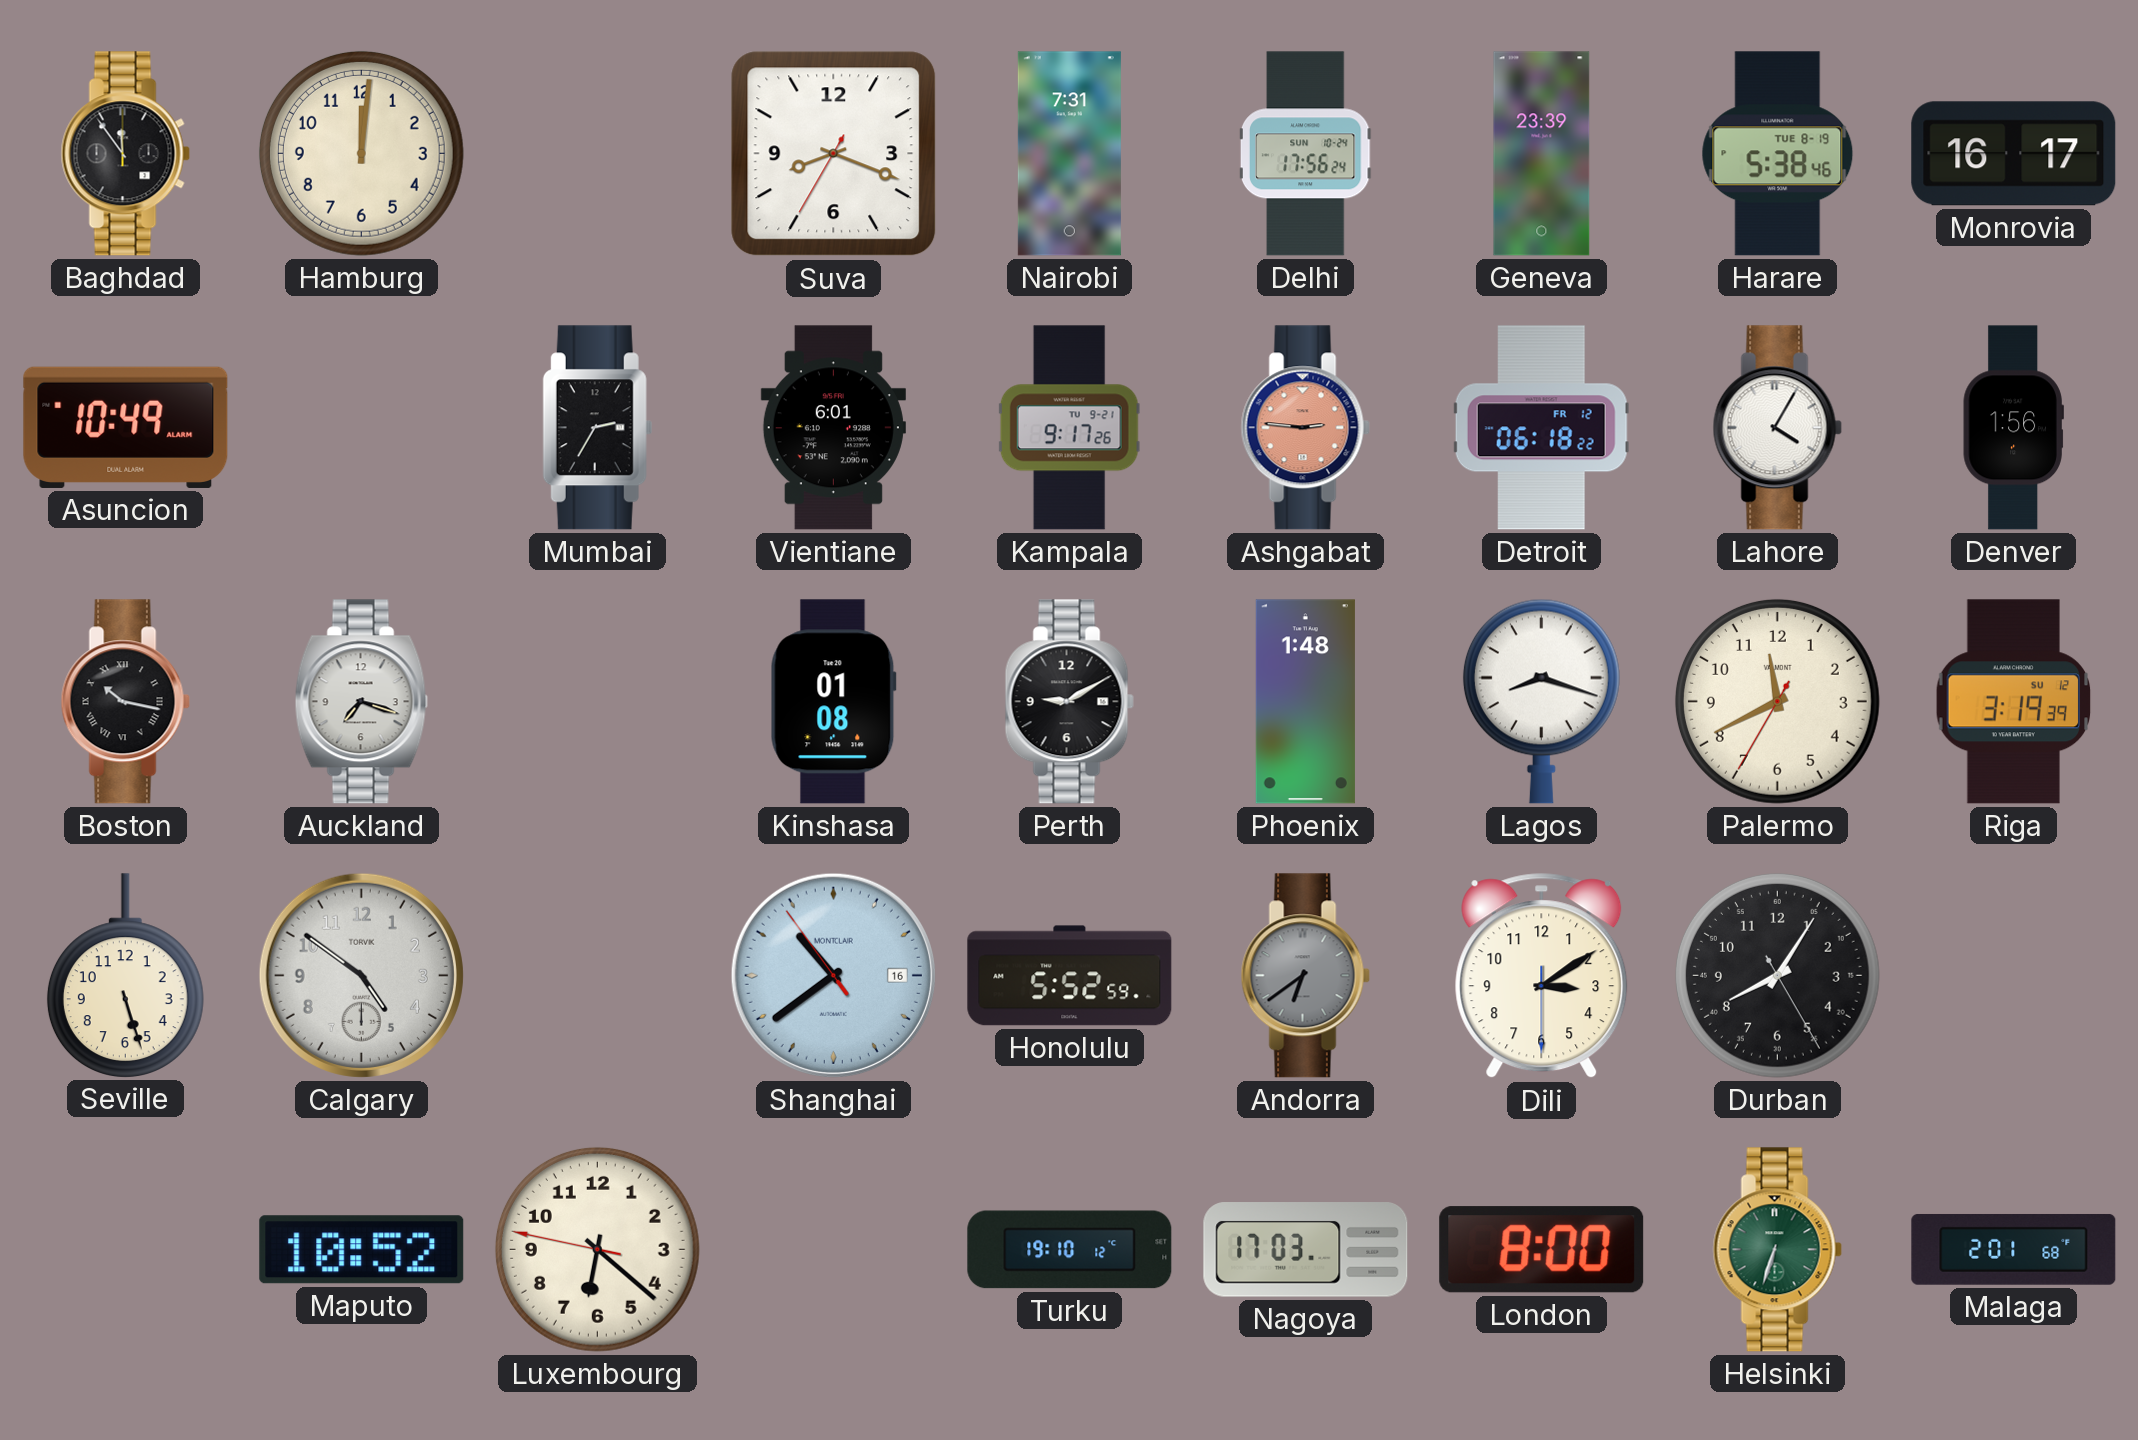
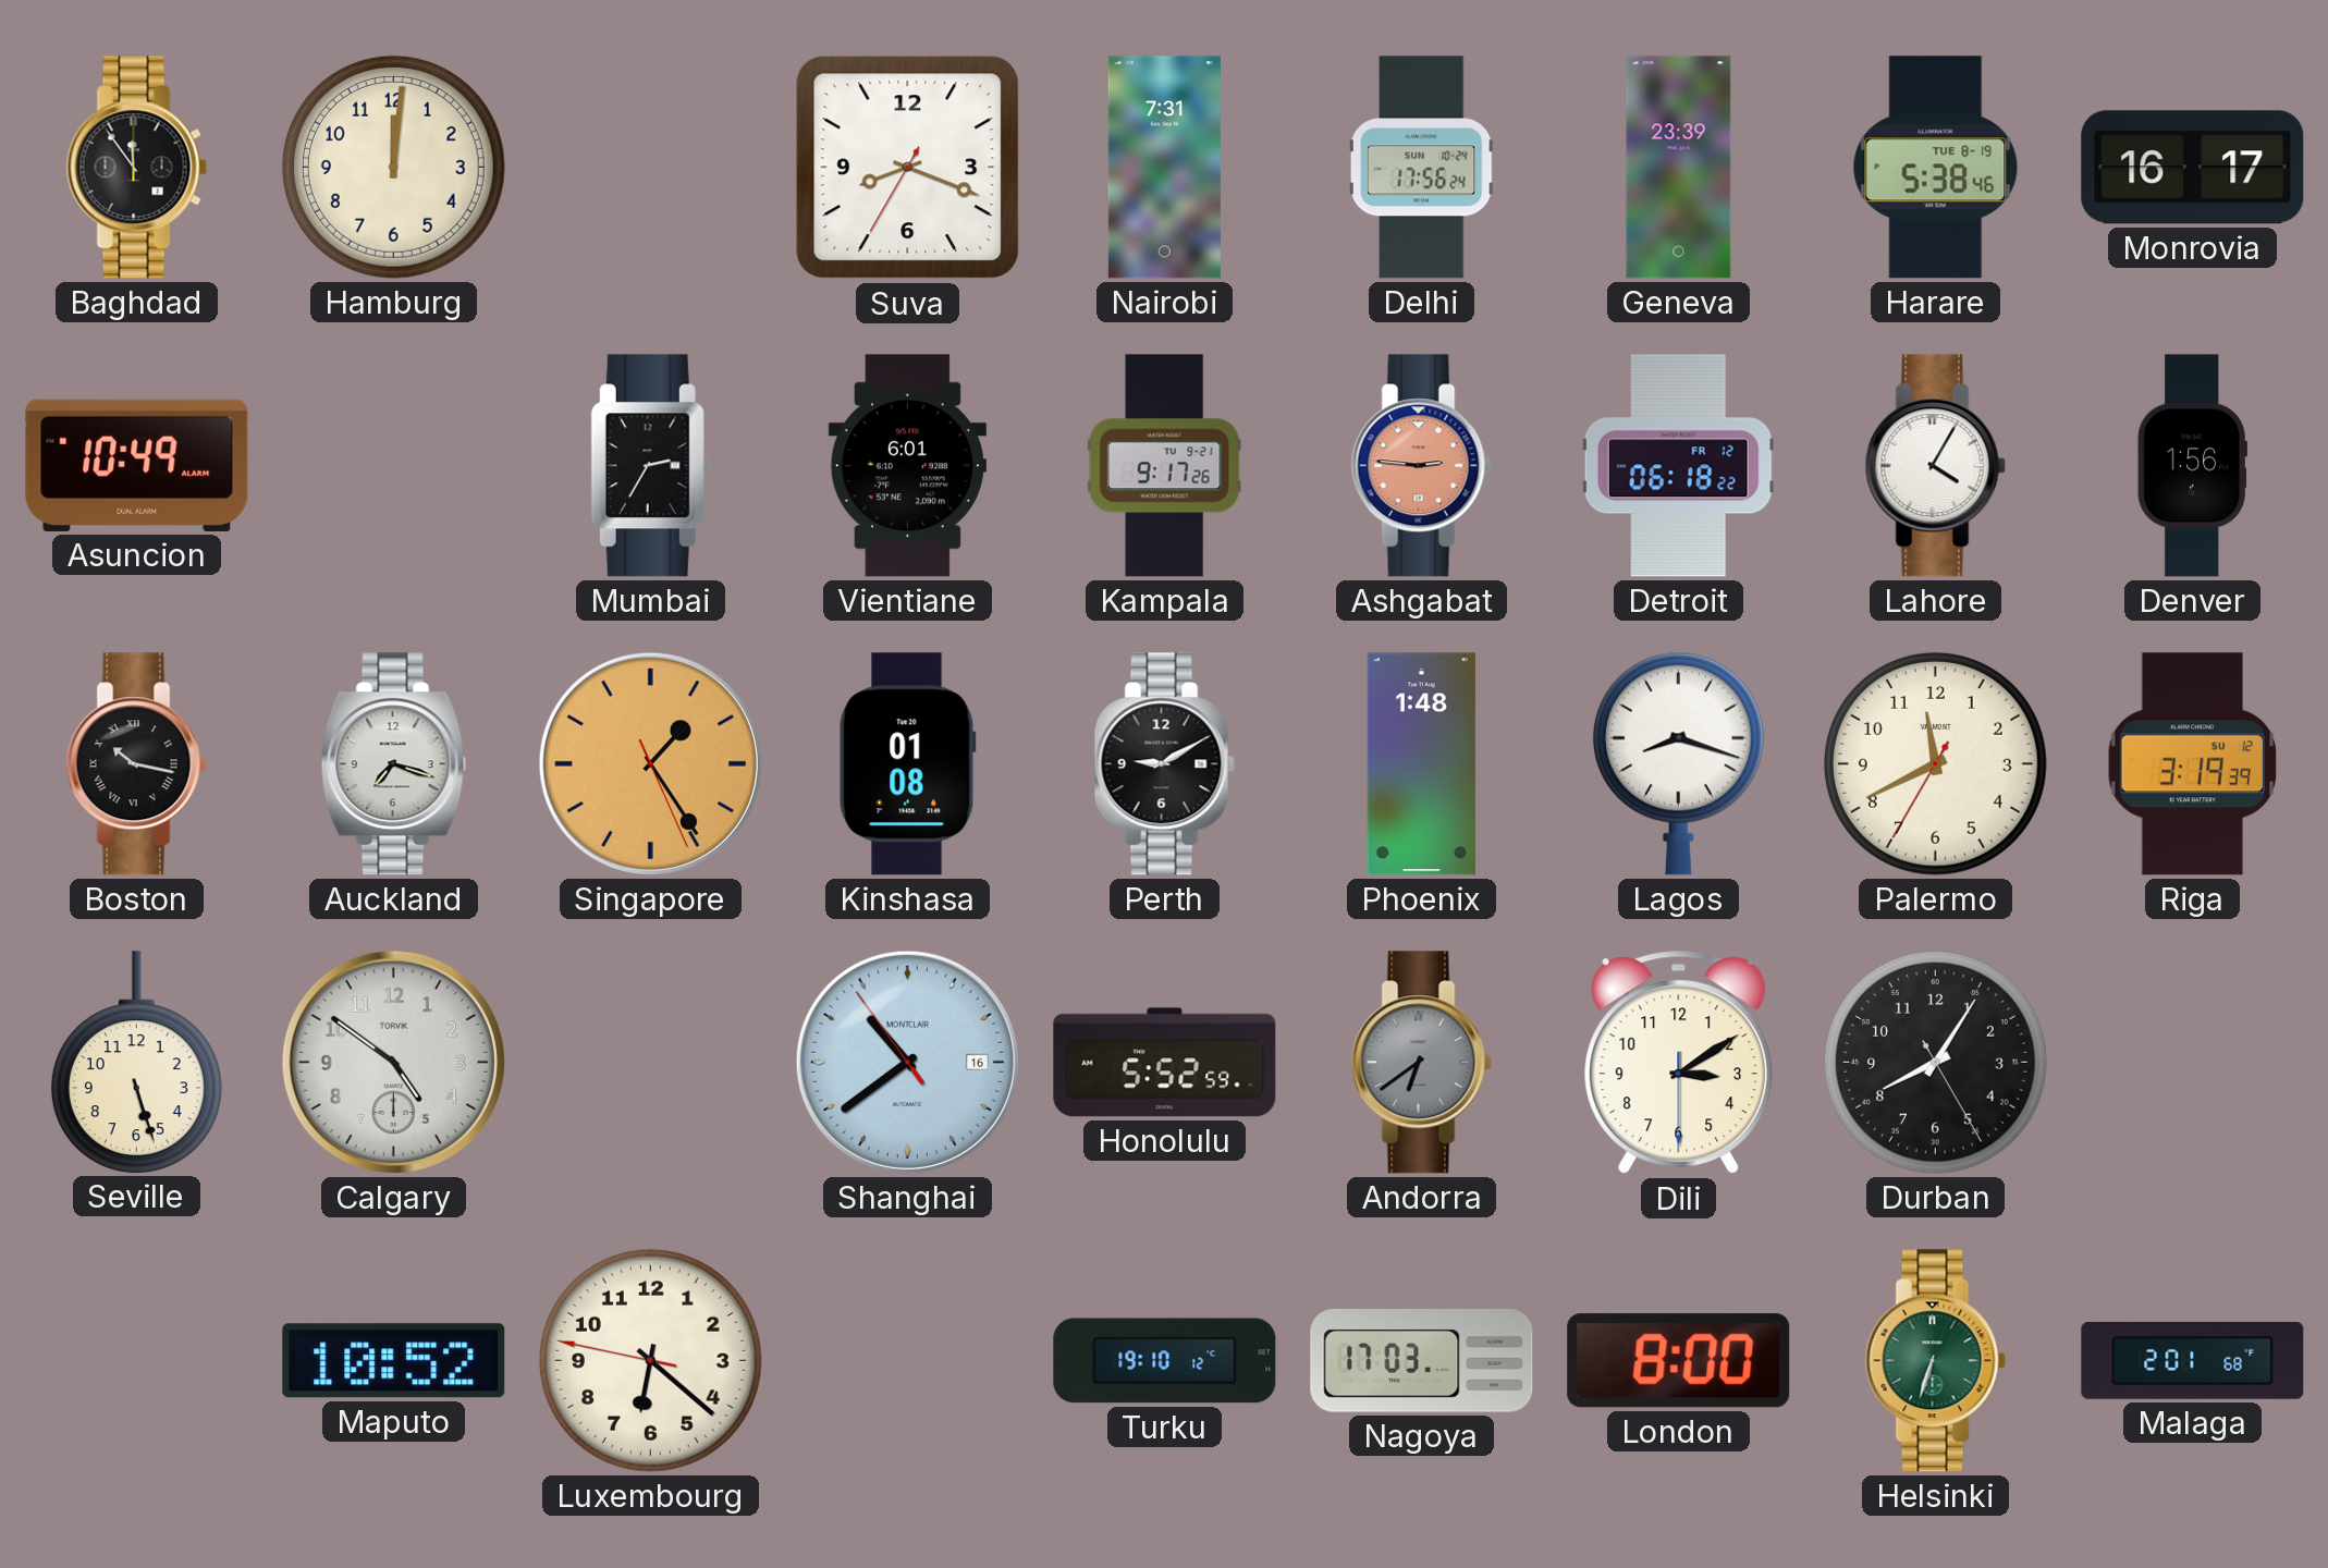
Singapore: none -> 1:24
